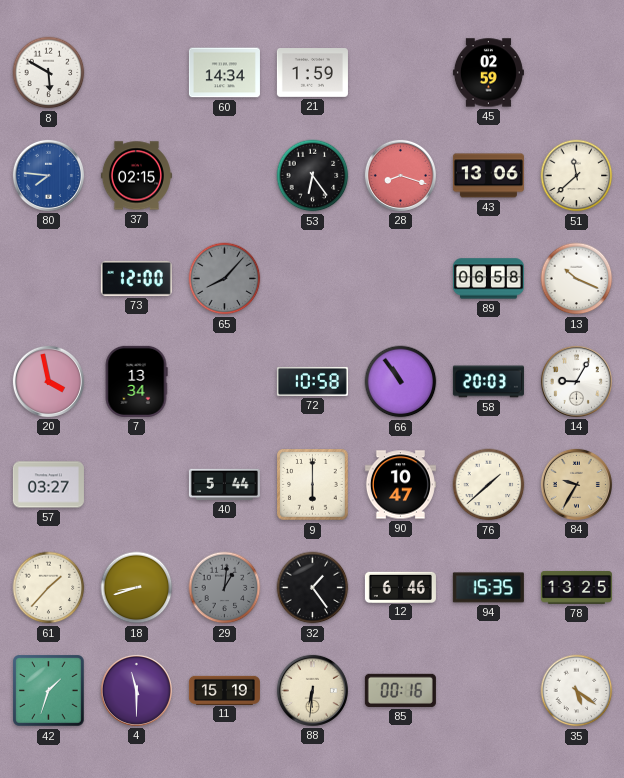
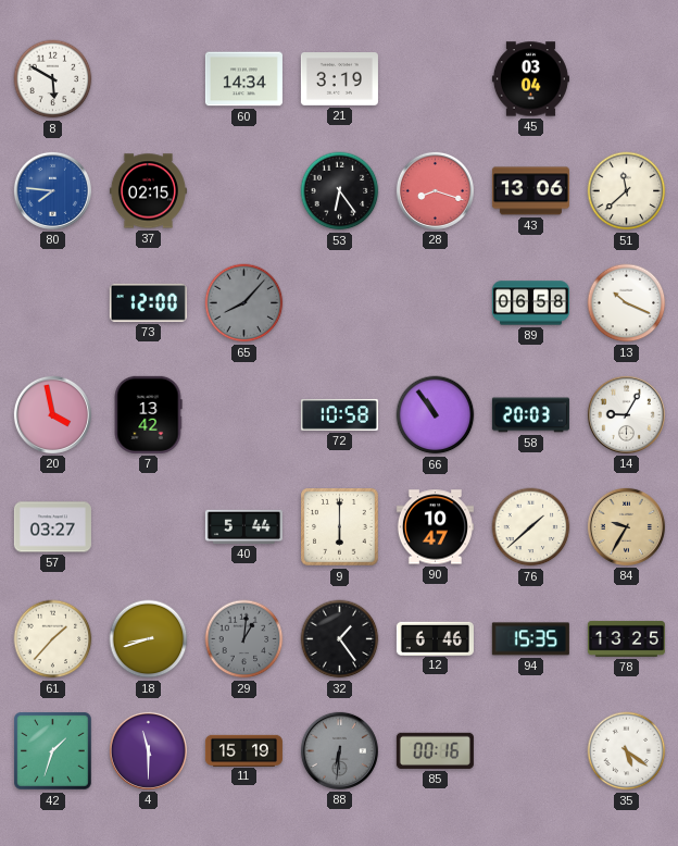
21: 1:59 -> 3:19
45: 02:59 -> 03:04
7: 13:34 -> 13:42
88 dial: cream -> grey
